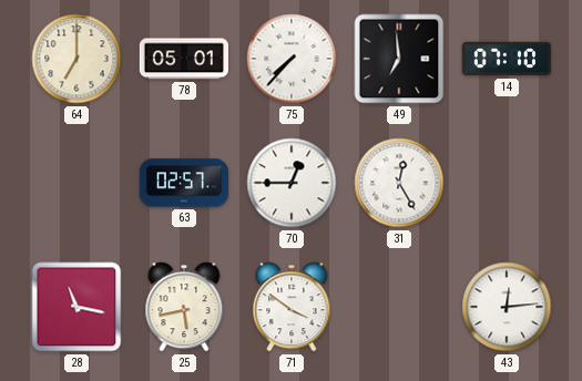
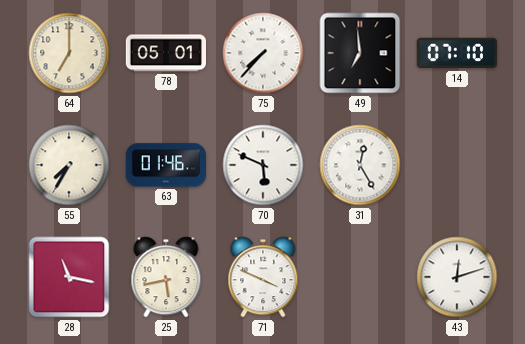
55: none -> 7:35
63: 02:57 -> 01:46
70: 12:45 -> 5:49
71: 3:51 -> 3:49
43: 12:14 -> 12:12
